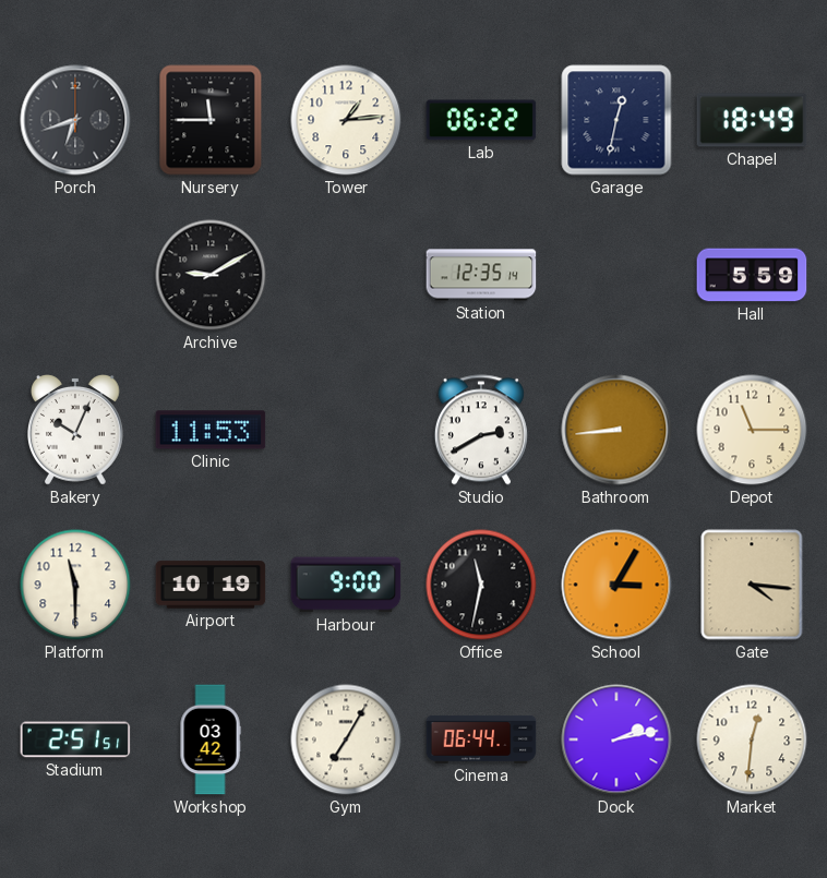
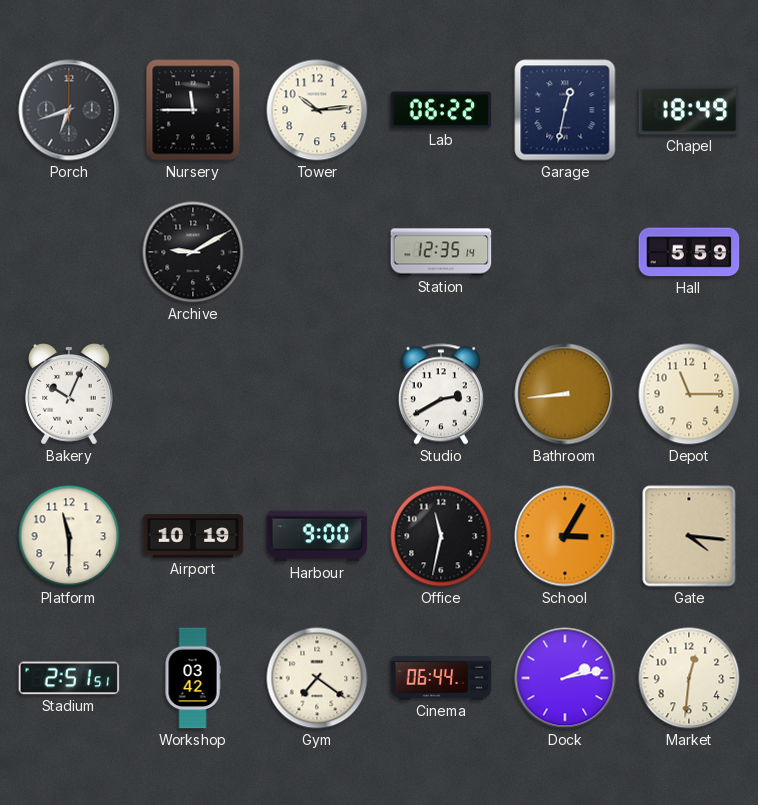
Tower: 1:14 -> 10:14
Clinic: 11:53 -> none
Gym: 7:05 -> 7:21
